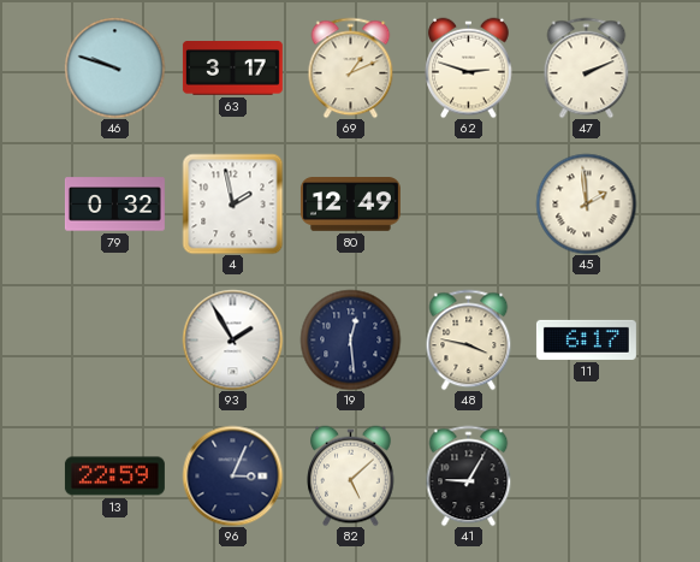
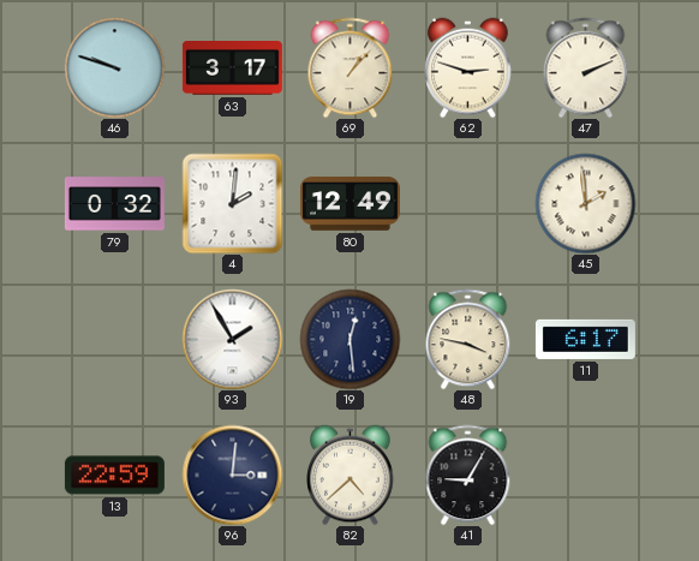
69: 1:11 -> 1:07
4: 1:58 -> 2:01
96: 3:04 -> 3:01
82: 5:08 -> 4:38
